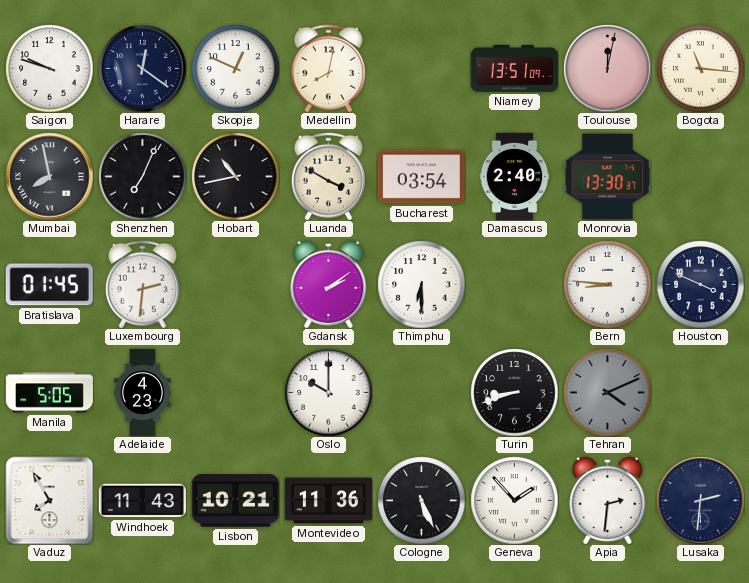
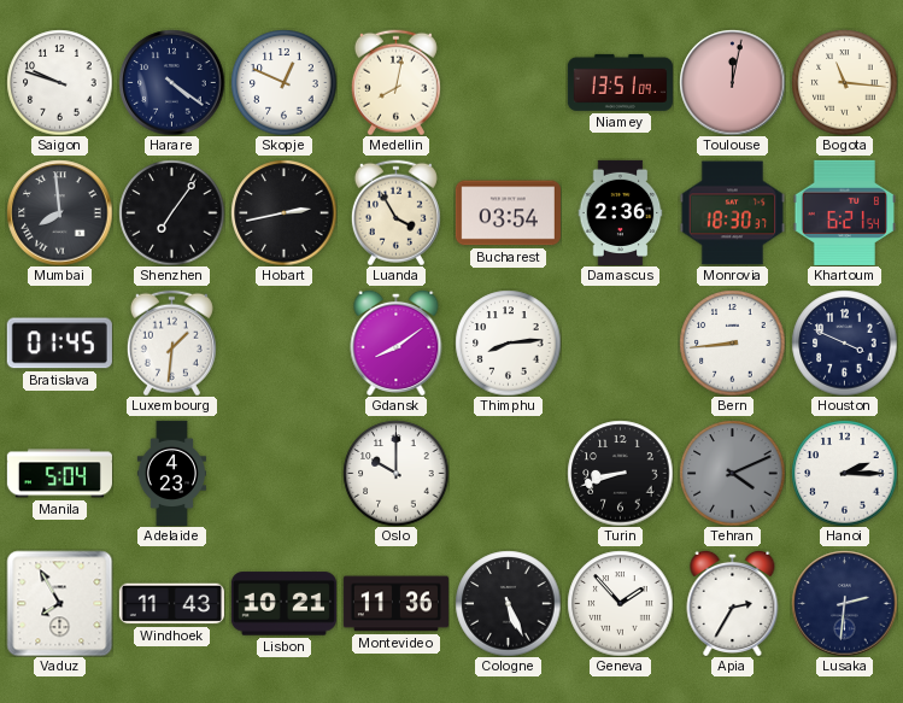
Harare: 12:21 -> 4:21
Mumbai: 7:58 -> 7:59
Shenzhen: 7:04 -> 7:06
Hobart: 10:43 -> 2:43
Luanda: 3:50 -> 3:55
Damascus: 2:40 -> 2:36
Monrovia: 13:30 -> 18:30
Khartoum: none -> 6:21
Luxembourg: 2:31 -> 1:31
Gdansk: 2:09 -> 8:09
Thimphu: 6:30 -> 8:14
Bern: 8:46 -> 8:44
Manila: 5:05 -> 5:04
Hanoi: none -> 2:15
Apia: 2:31 -> 2:35
